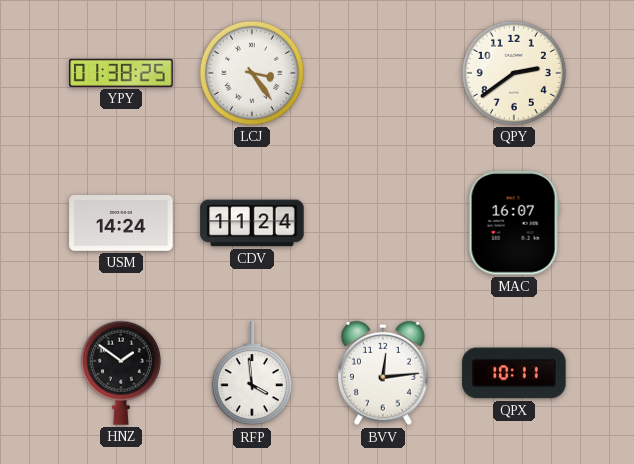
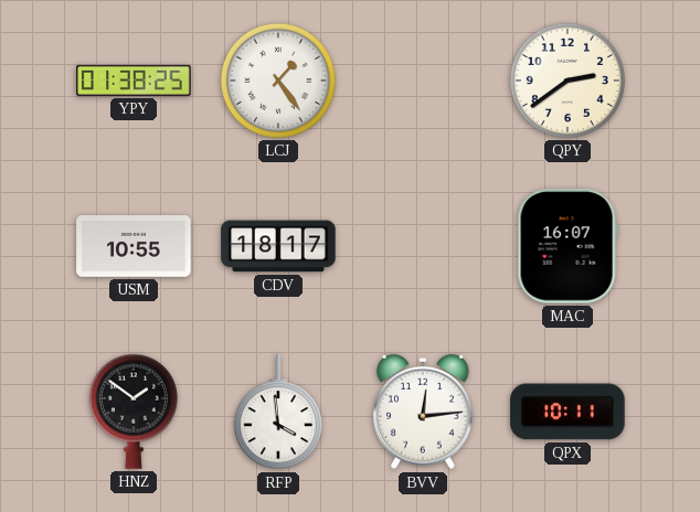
LCJ: 3:24 -> 1:24
USM: 14:24 -> 10:55
CDV: 11:24 -> 18:17
